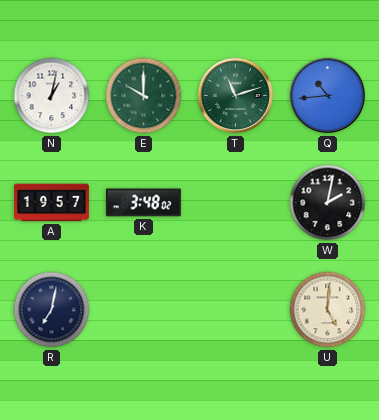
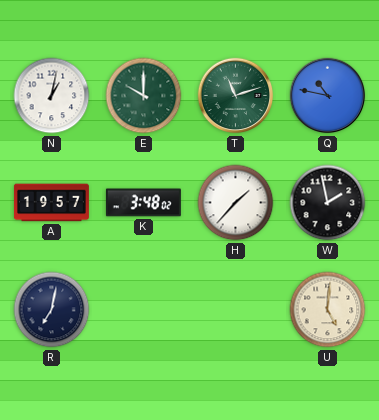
Q: 10:44 -> 10:47
H: none -> 1:37
W: 2:02 -> 1:58
